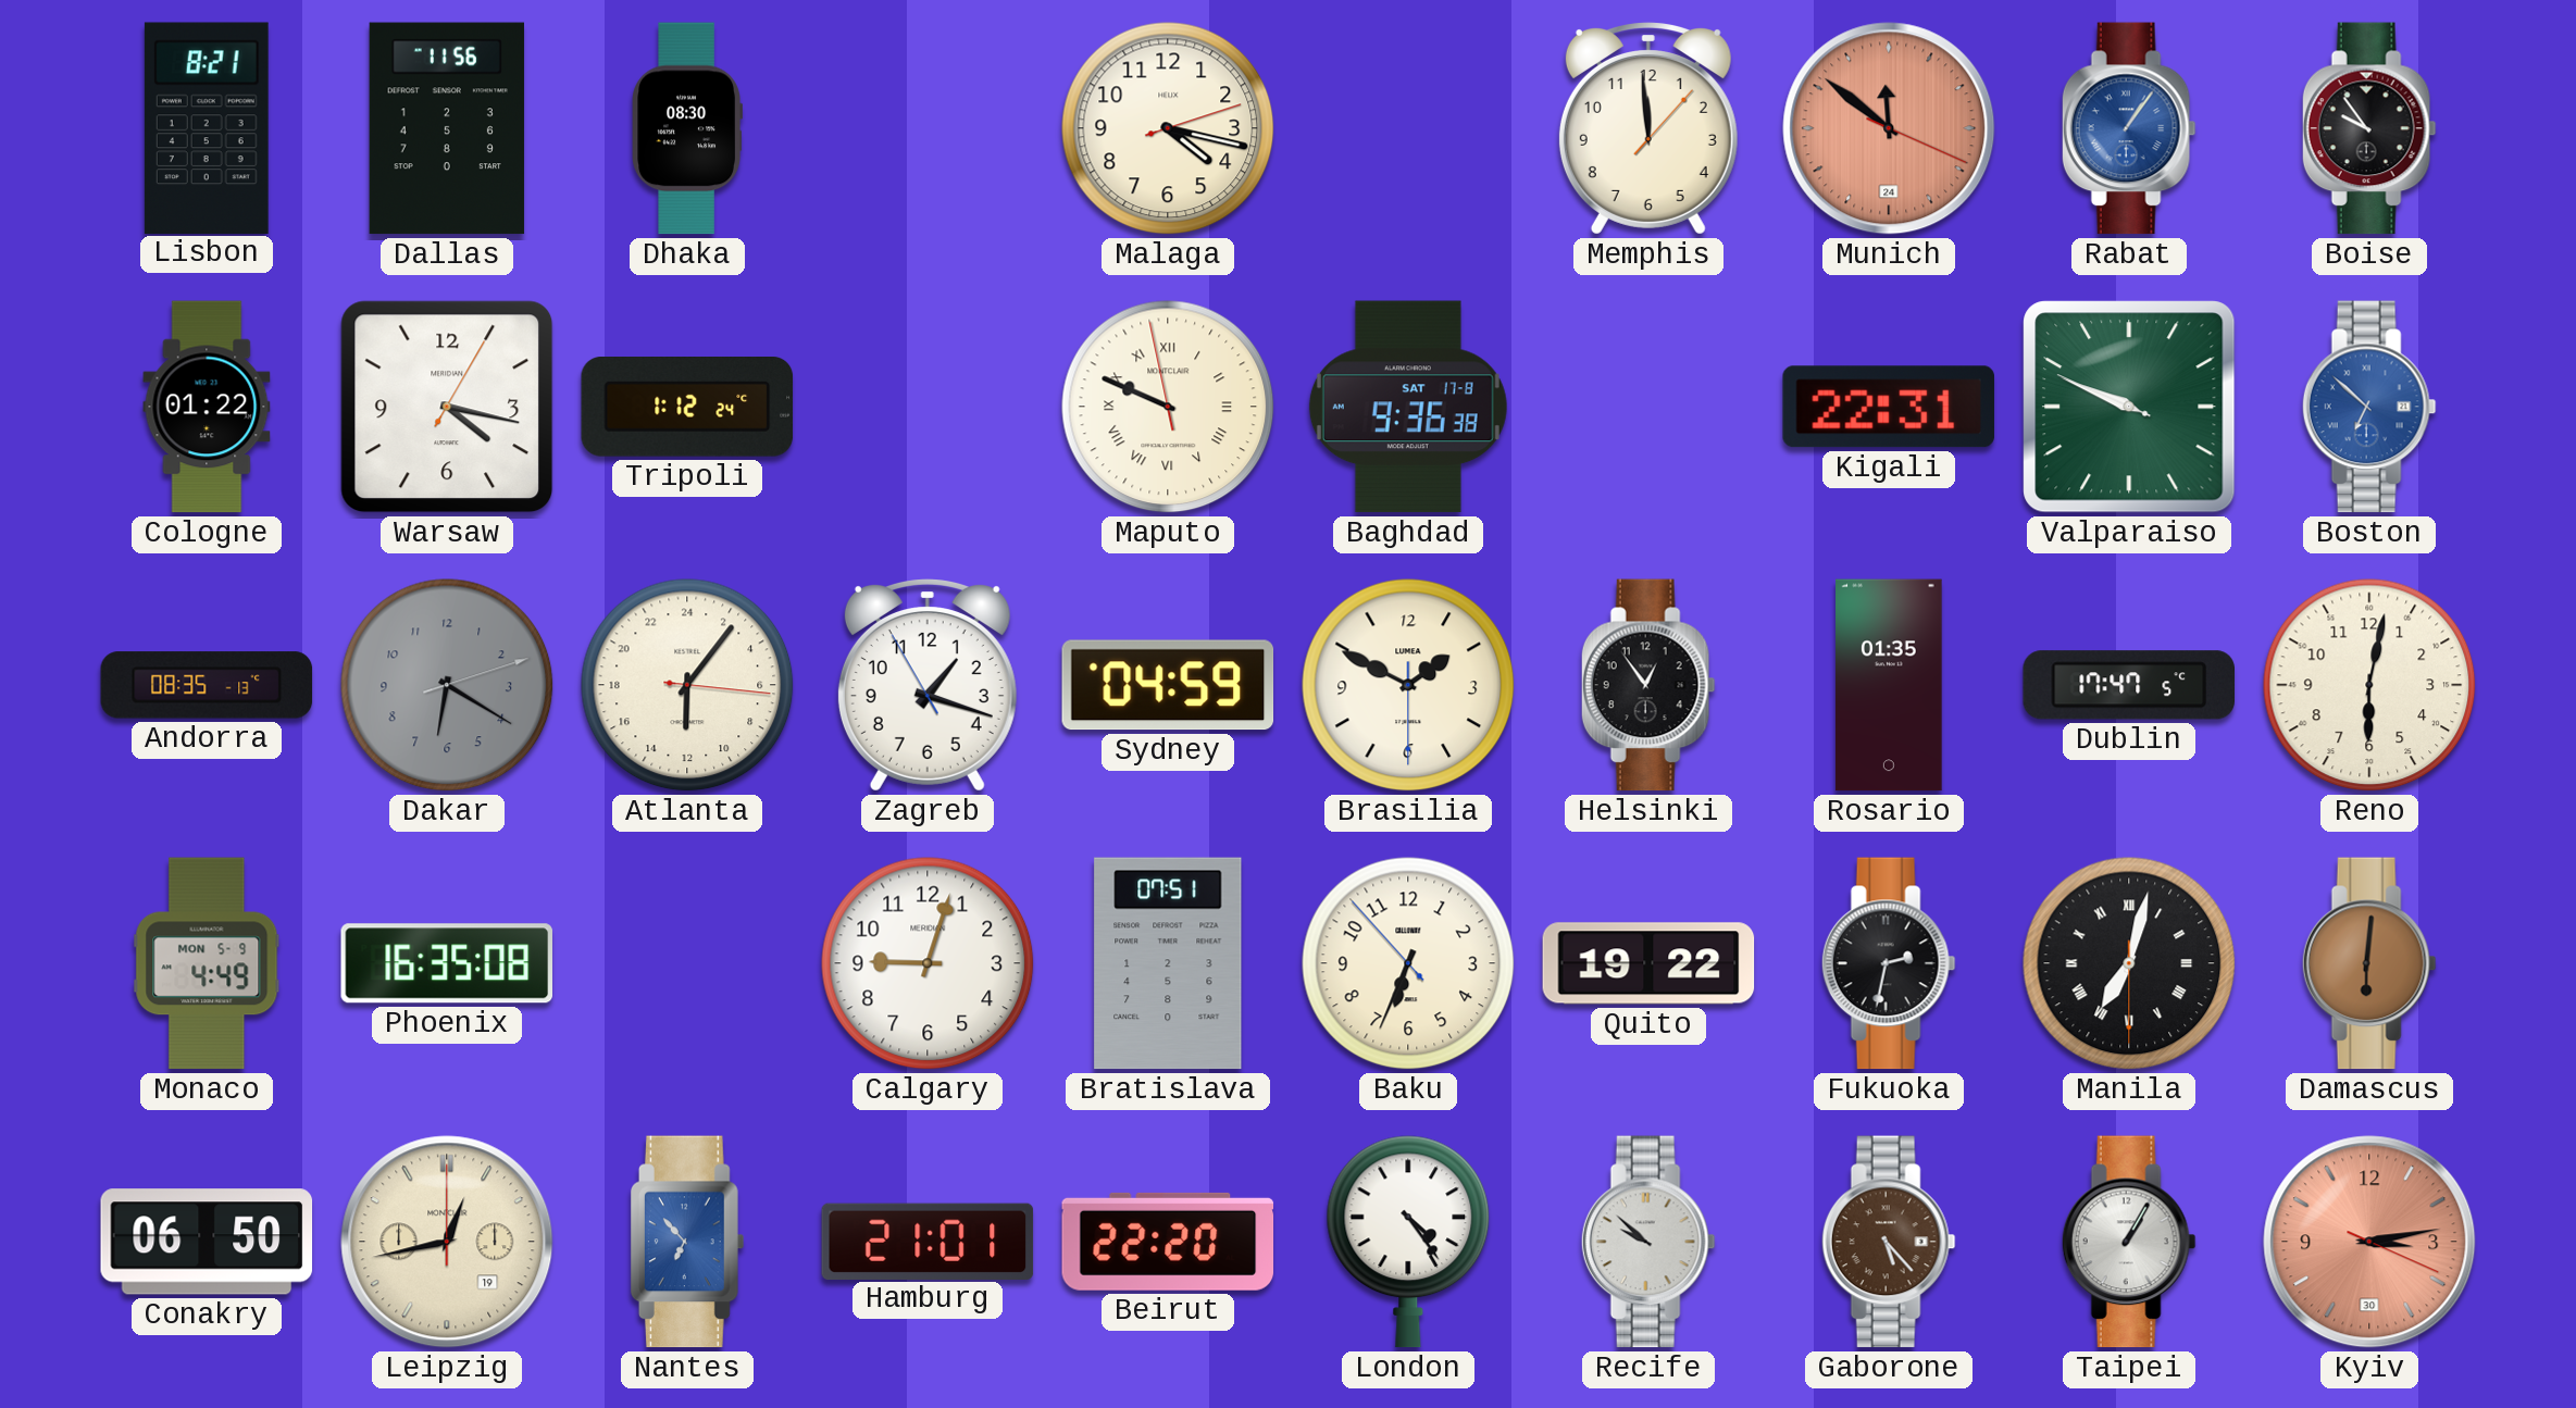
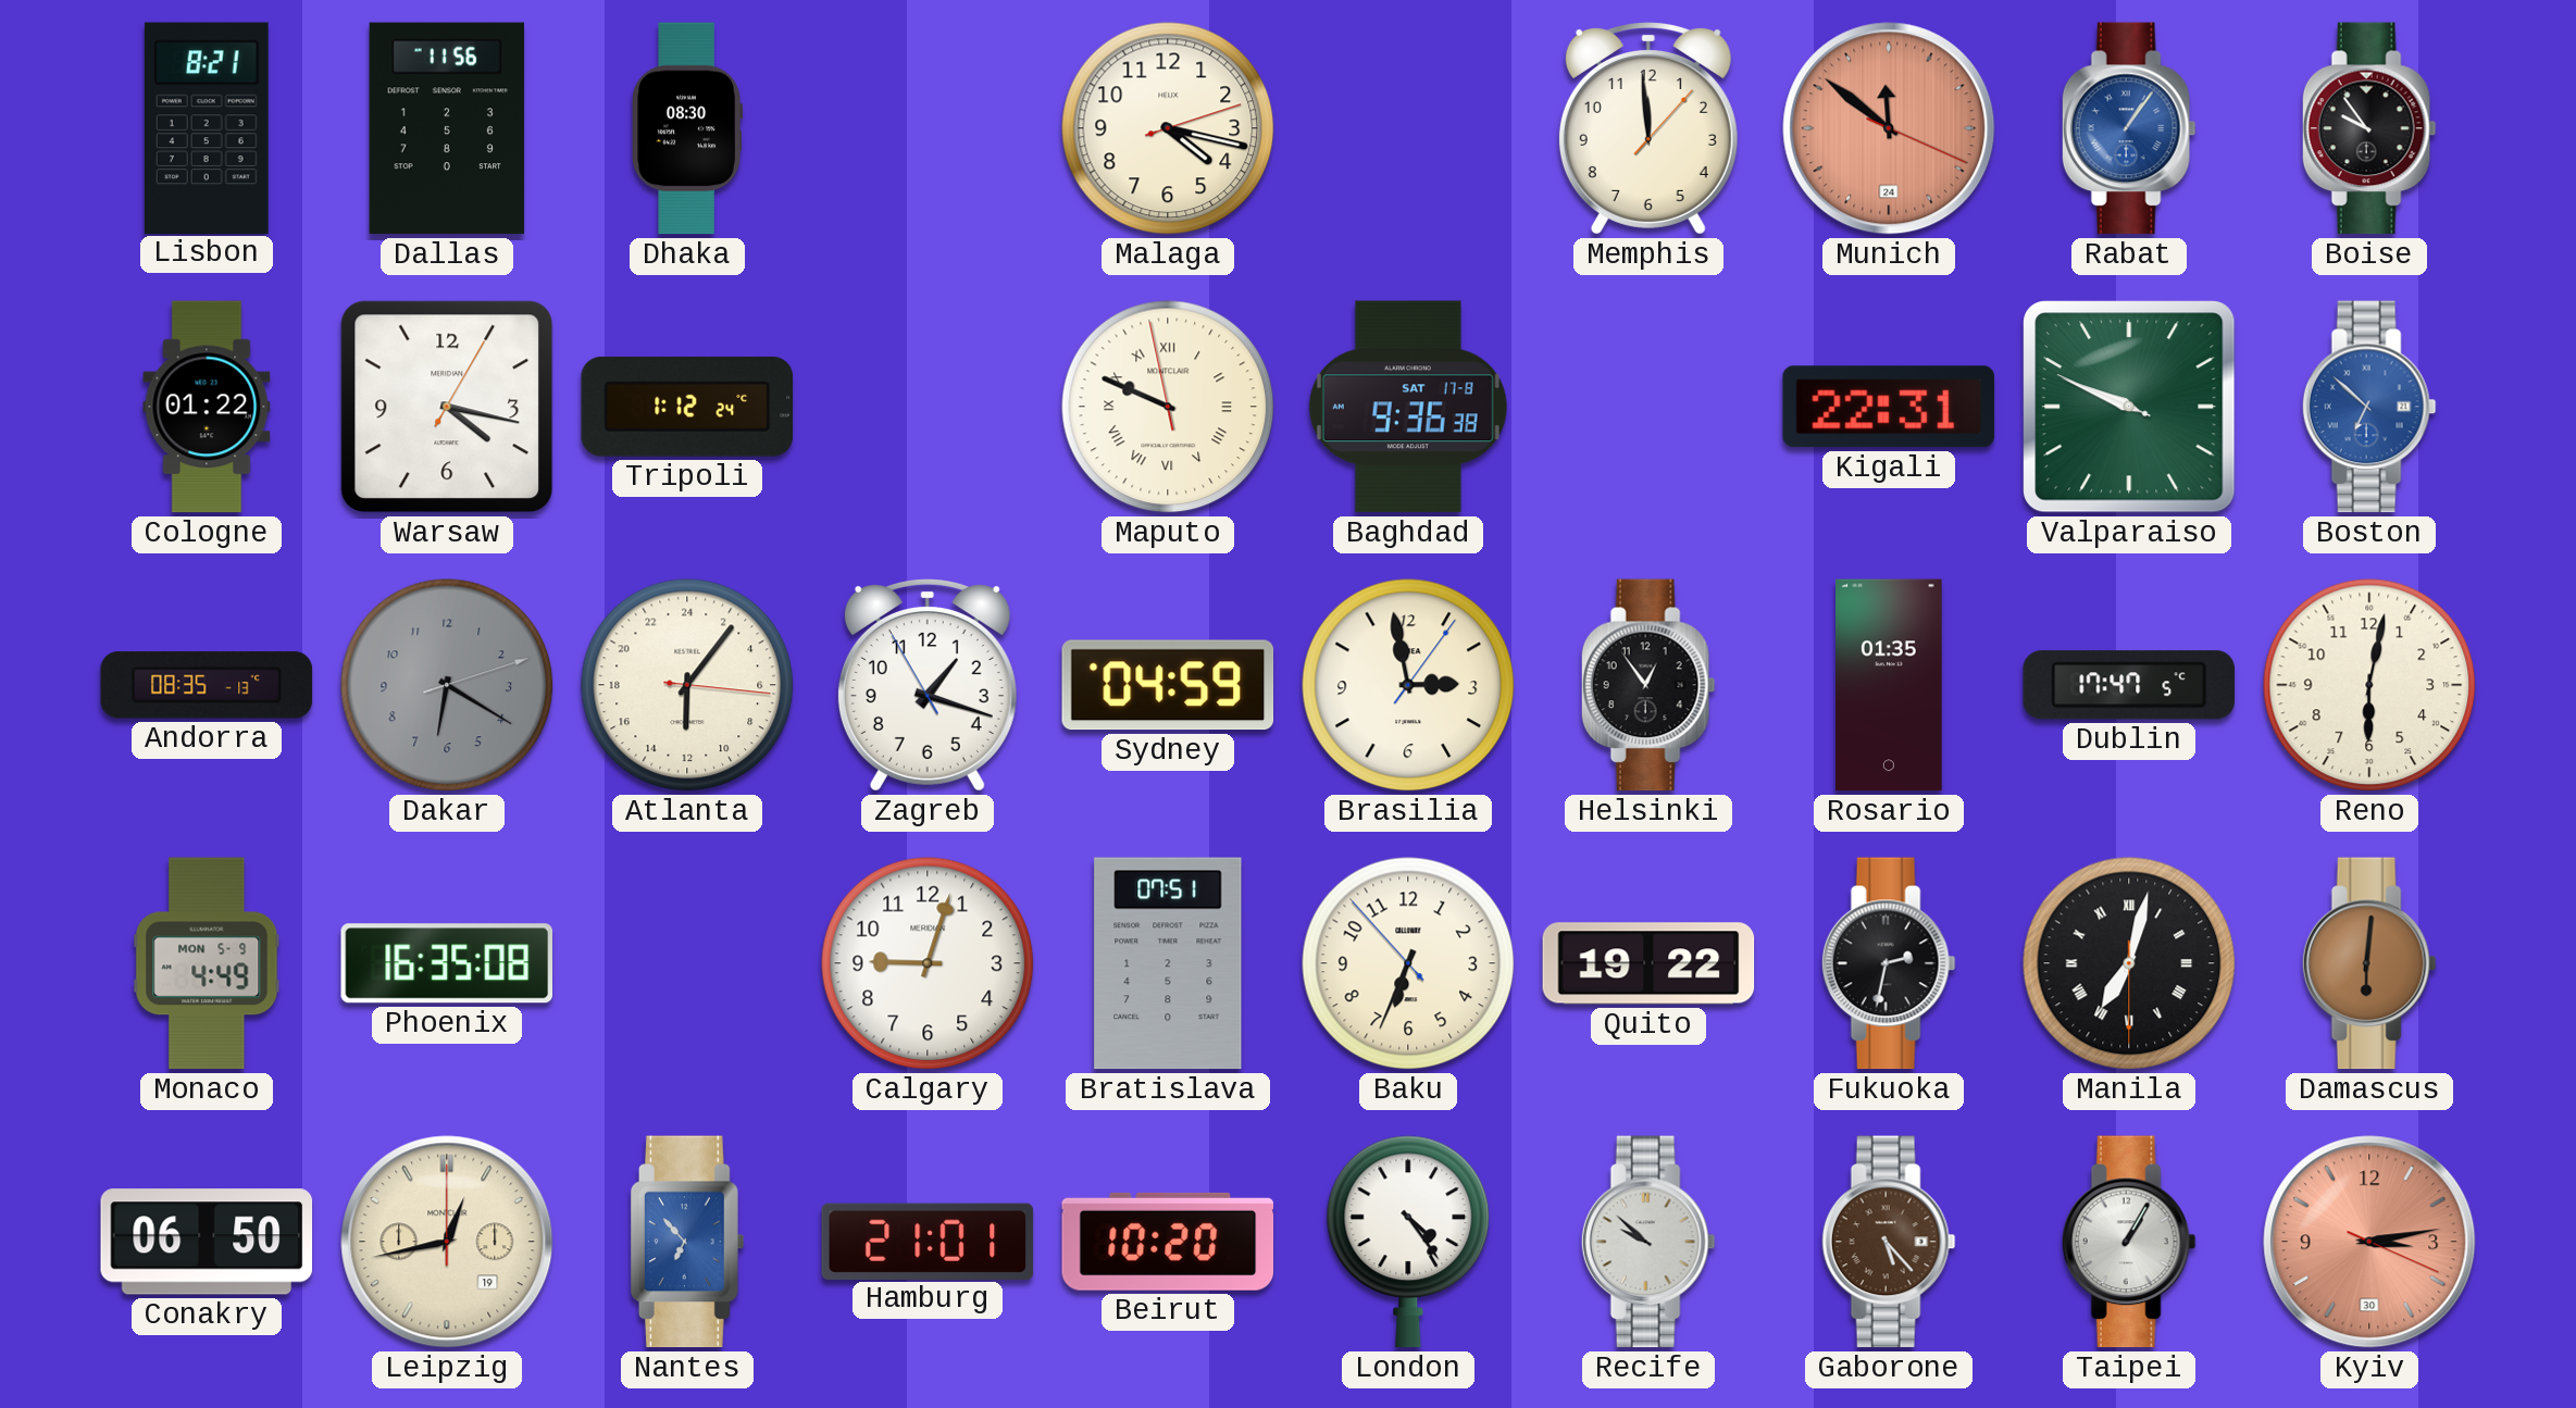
Brasilia: 1:49 -> 2:58
Beirut: 22:20 -> 10:20
